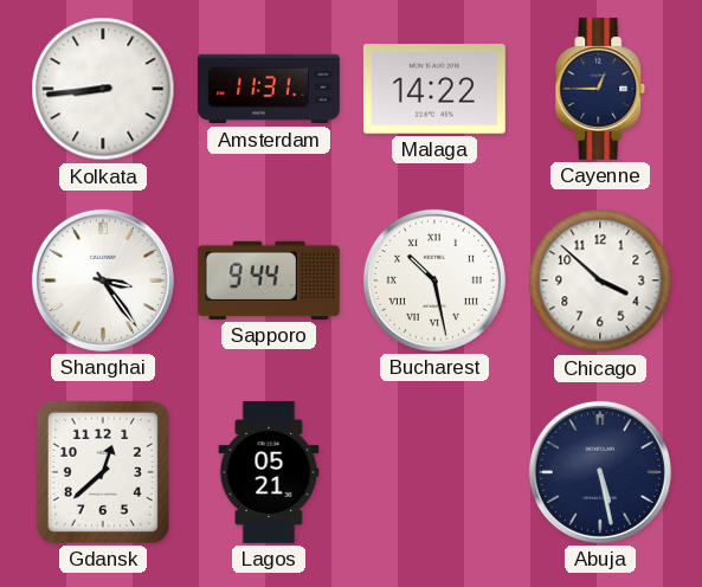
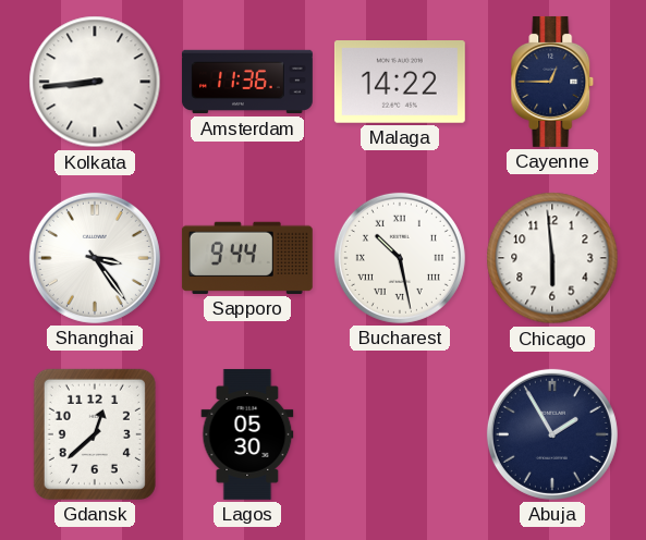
Amsterdam: 11:31 -> 11:36
Chicago: 3:52 -> 5:59
Lagos: 05:21 -> 05:30
Abuja: 5:28 -> 1:55
